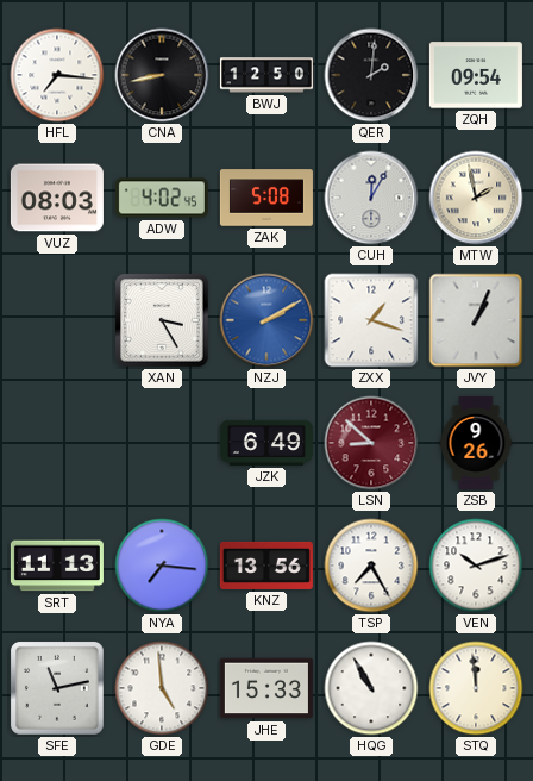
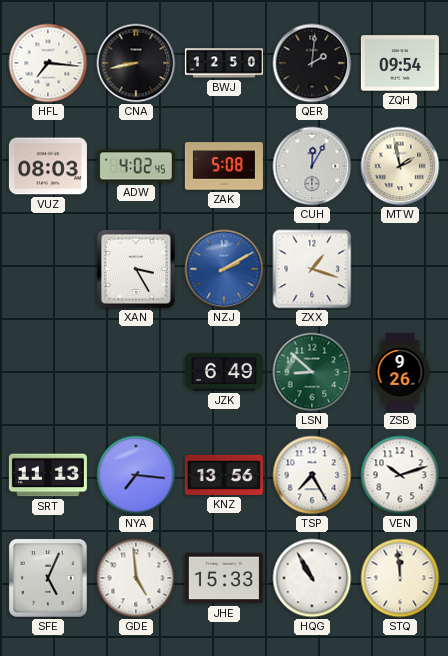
JVY: 1:04 -> none
LSN dial: burgundy -> green
SFE: 11:13 -> 5:04
